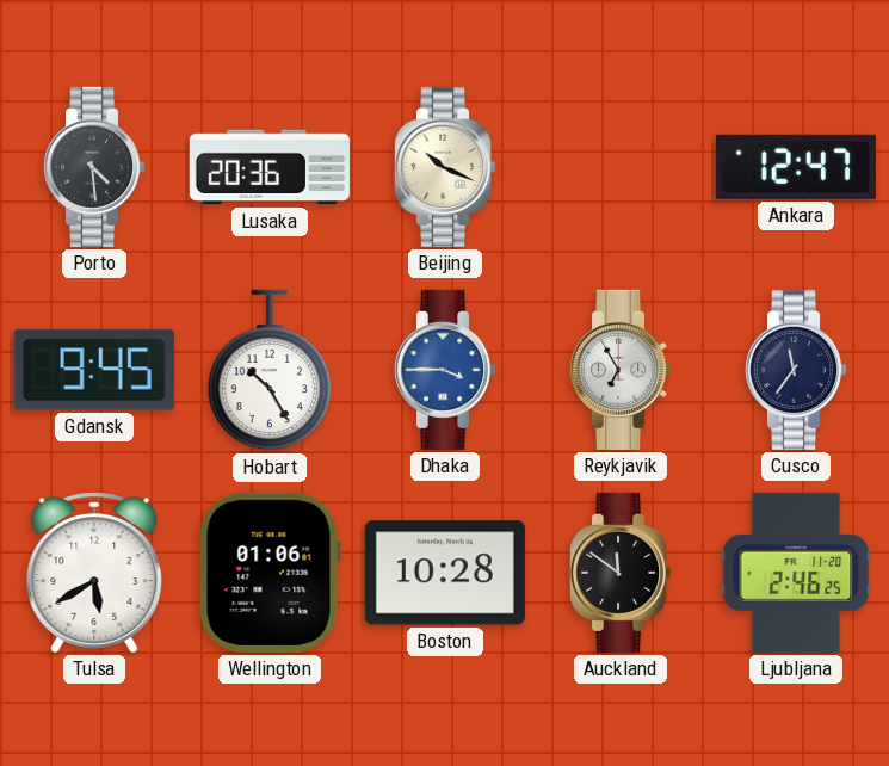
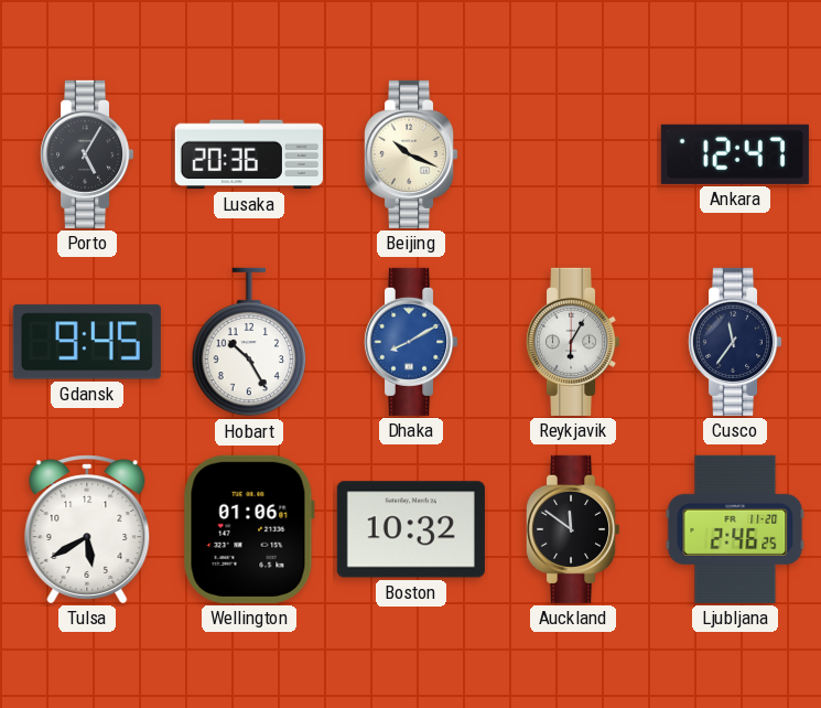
Porto: 4:29 -> 5:05
Dhaka: 3:45 -> 8:10
Reykjavik: 6:55 -> 6:05
Boston: 10:28 -> 10:32
